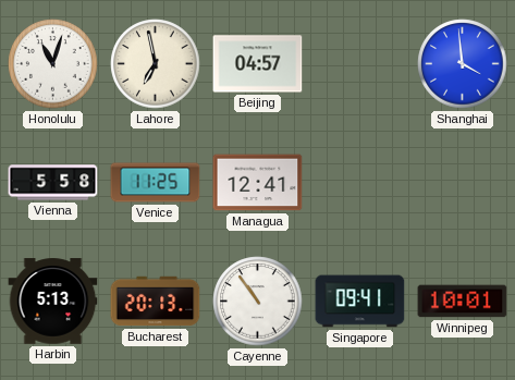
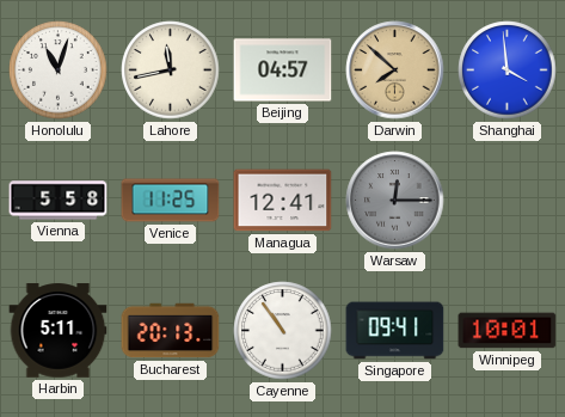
Lahore: 6:58 -> 11:43
Darwin: none -> 7:52
Warsaw: none -> 12:15
Harbin: 5:13 -> 5:11
